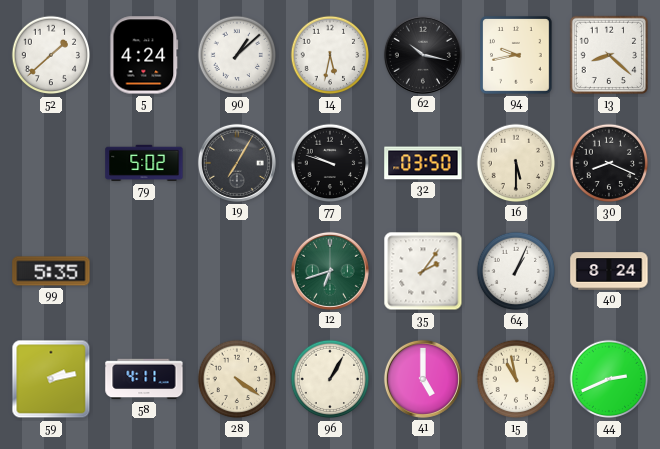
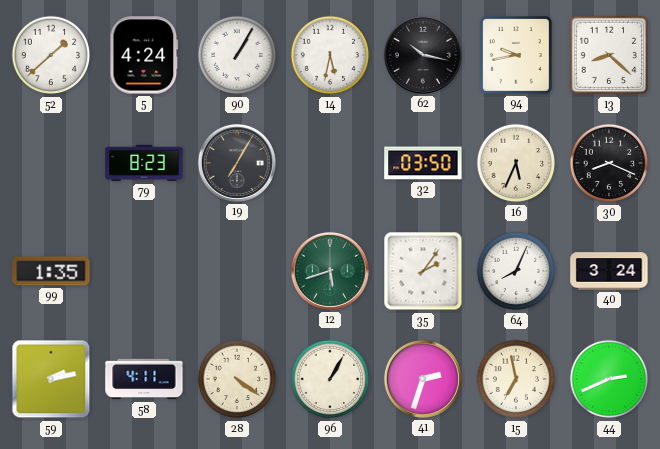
90: 1:08 -> 1:05
79: 5:02 -> 8:23
77: 9:48 -> none
16: 5:30 -> 5:34
99: 5:35 -> 1:35
12: 6:42 -> 5:42
64: 1:04 -> 8:04
40: 8:24 -> 3:24
41: 5:00 -> 2:33
15: 10:58 -> 6:58
